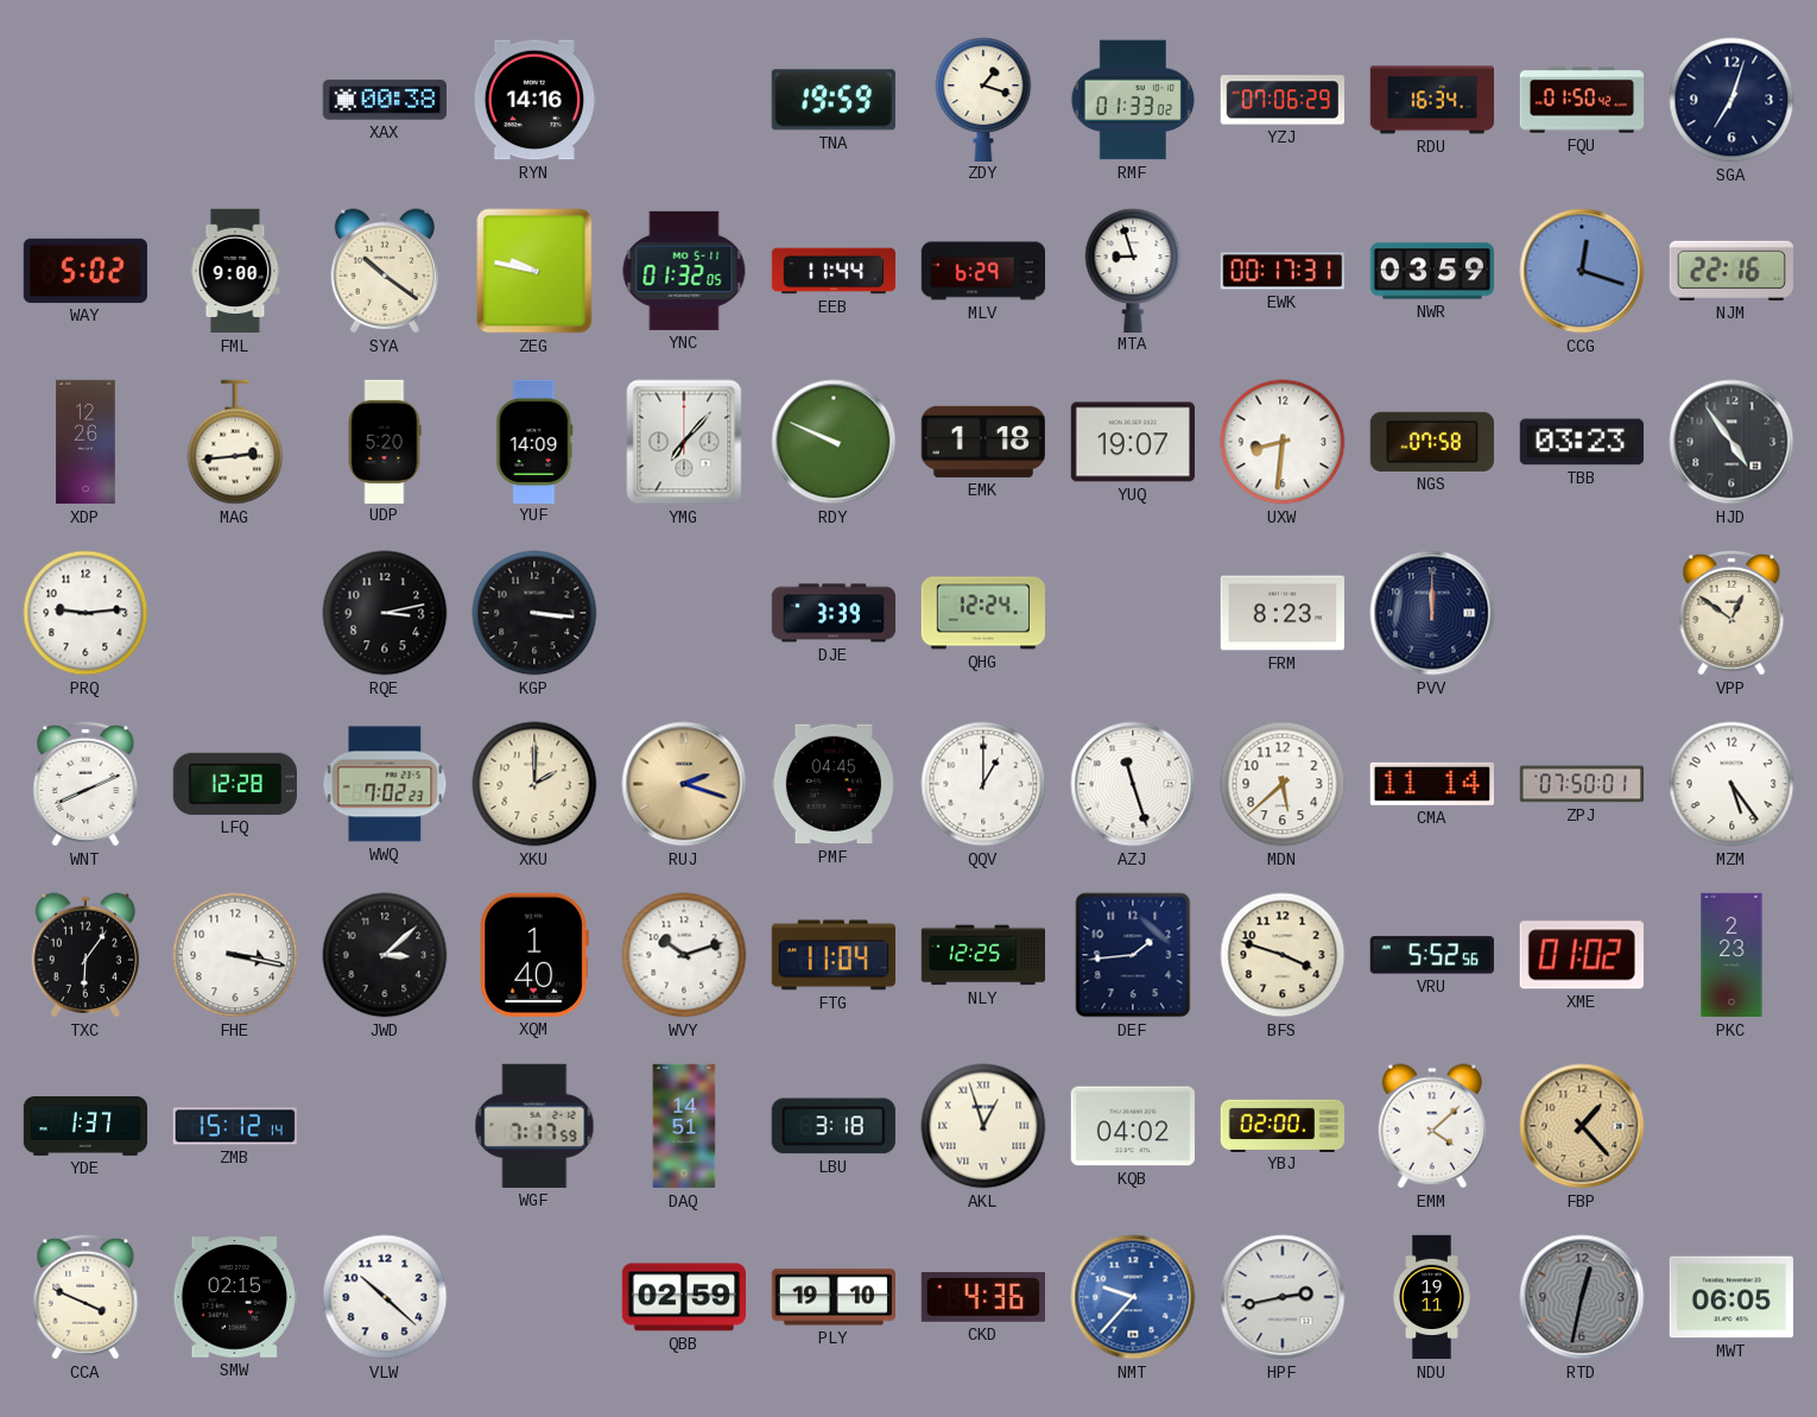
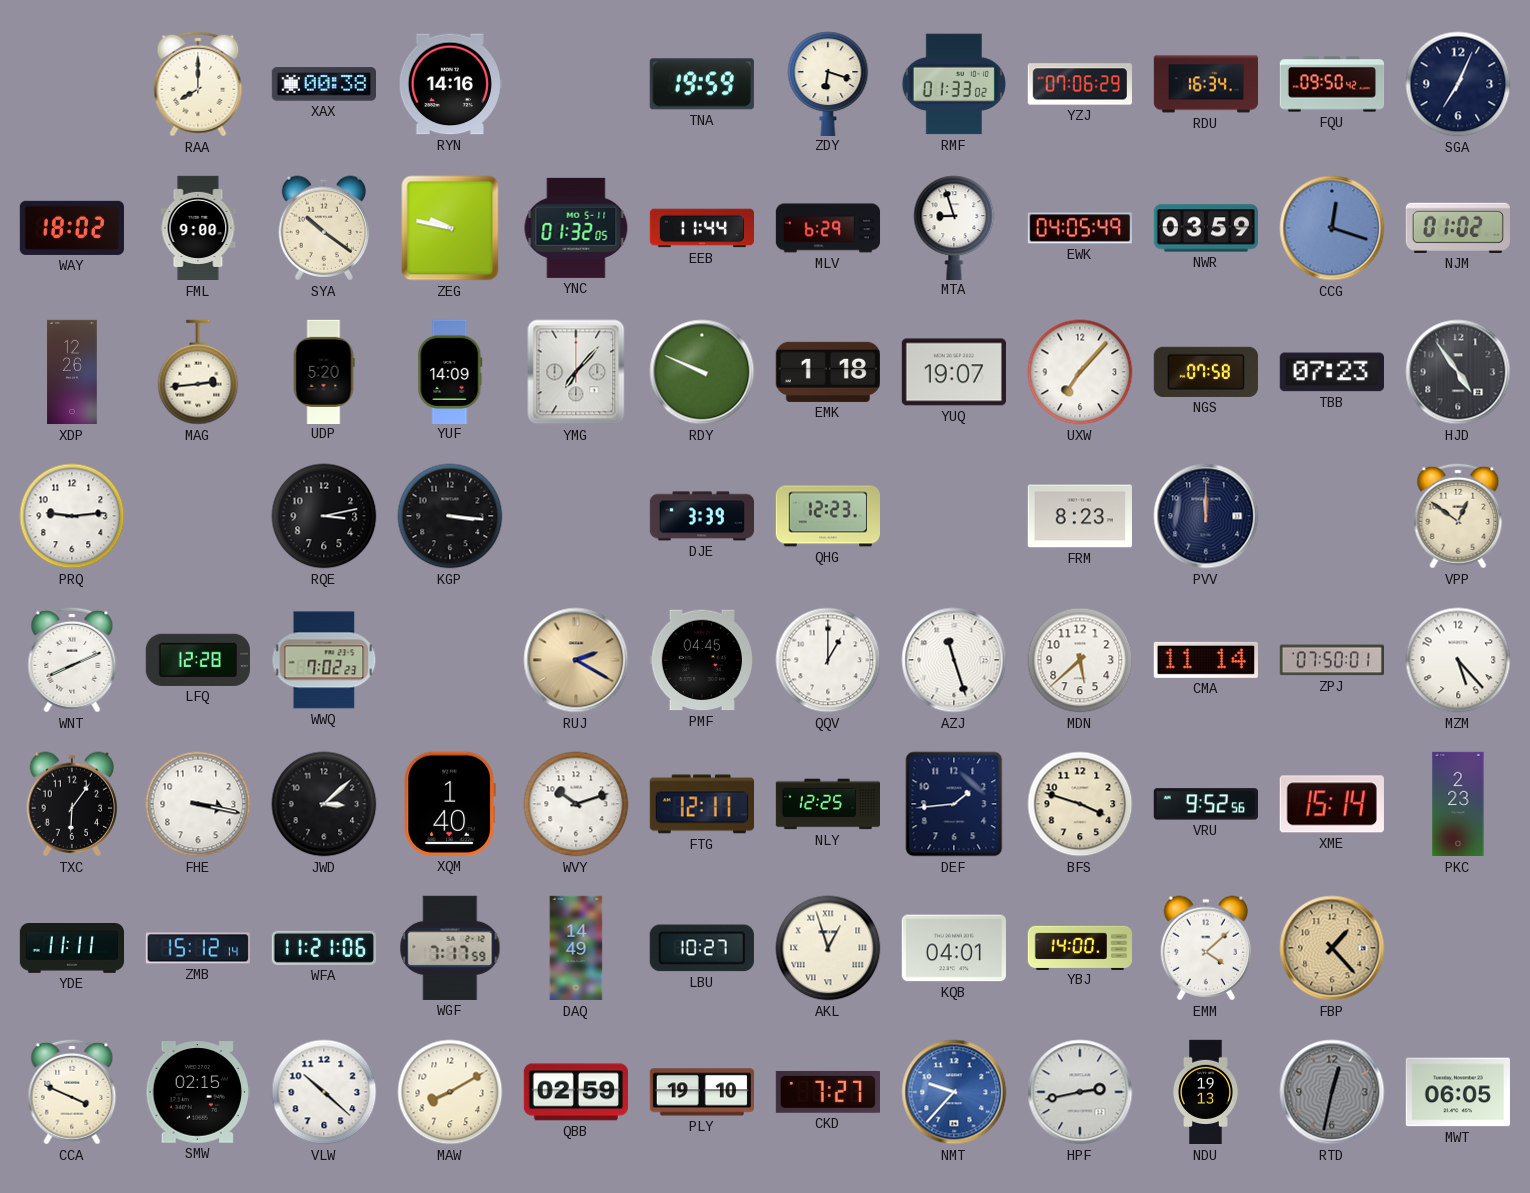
RAA: none -> 8:00
ZDY: 1:18 -> 6:18
FQU: 01:50 -> 09:50
SGA: 7:03 -> 7:04
WAY: 5:02 -> 18:02
EWK: 00:17 -> 04:05
NJM: 22:16 -> 01:02
UXW: 8:31 -> 7:07
TBB: 03:23 -> 07:23
QHG: 12:24 -> 12:23
XKU: 2:00 -> none
RUJ: 2:18 -> 2:20
MZM: 5:24 -> 5:23
FTG: 11:04 -> 12:11
VRU: 5:52 -> 9:52
XME: 01:02 -> 15:14
YDE: 1:37 -> 11:11
WFA: none -> 11:21
DAQ: 14:51 -> 14:49
LBU: 3:18 -> 10:27
KQB: 04:02 -> 04:01
YBJ: 02:00 -> 14:00
MAW: none -> 8:10
CKD: 4:36 -> 7:27
NDU: 19:11 -> 19:13
